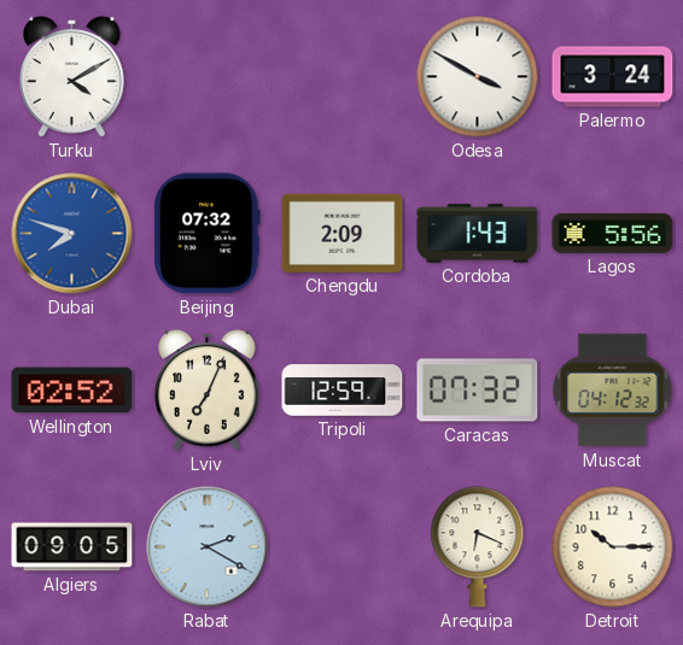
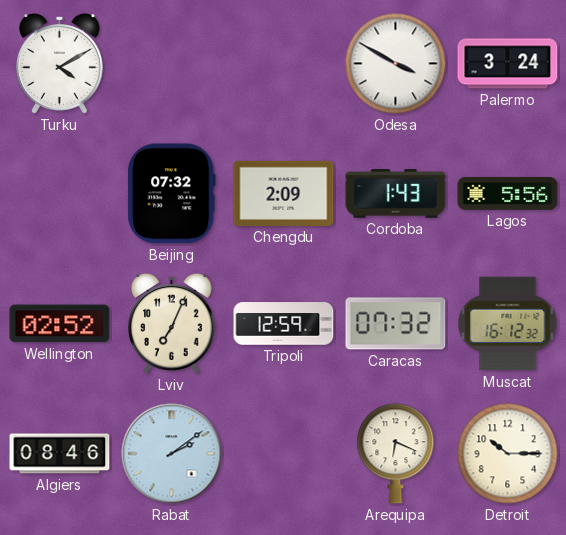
Dubai: 7:48 -> none
Muscat: 04:12 -> 16:12
Algiers: 09:05 -> 08:46
Rabat: 2:20 -> 2:09
